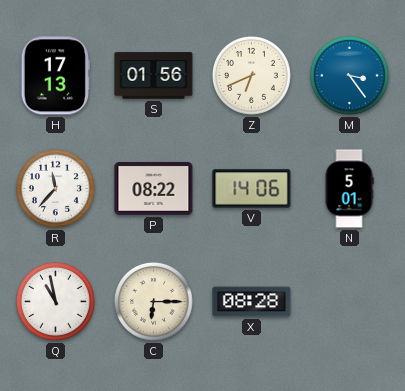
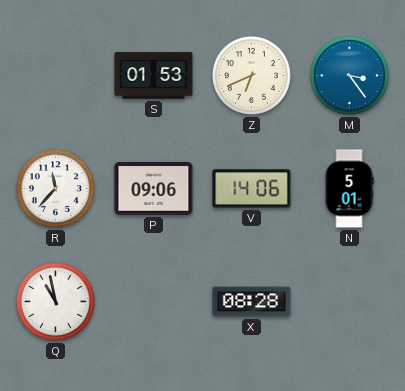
H: 17:13 -> none
S: 01:56 -> 01:53
P: 08:22 -> 09:06
C: 6:15 -> none
